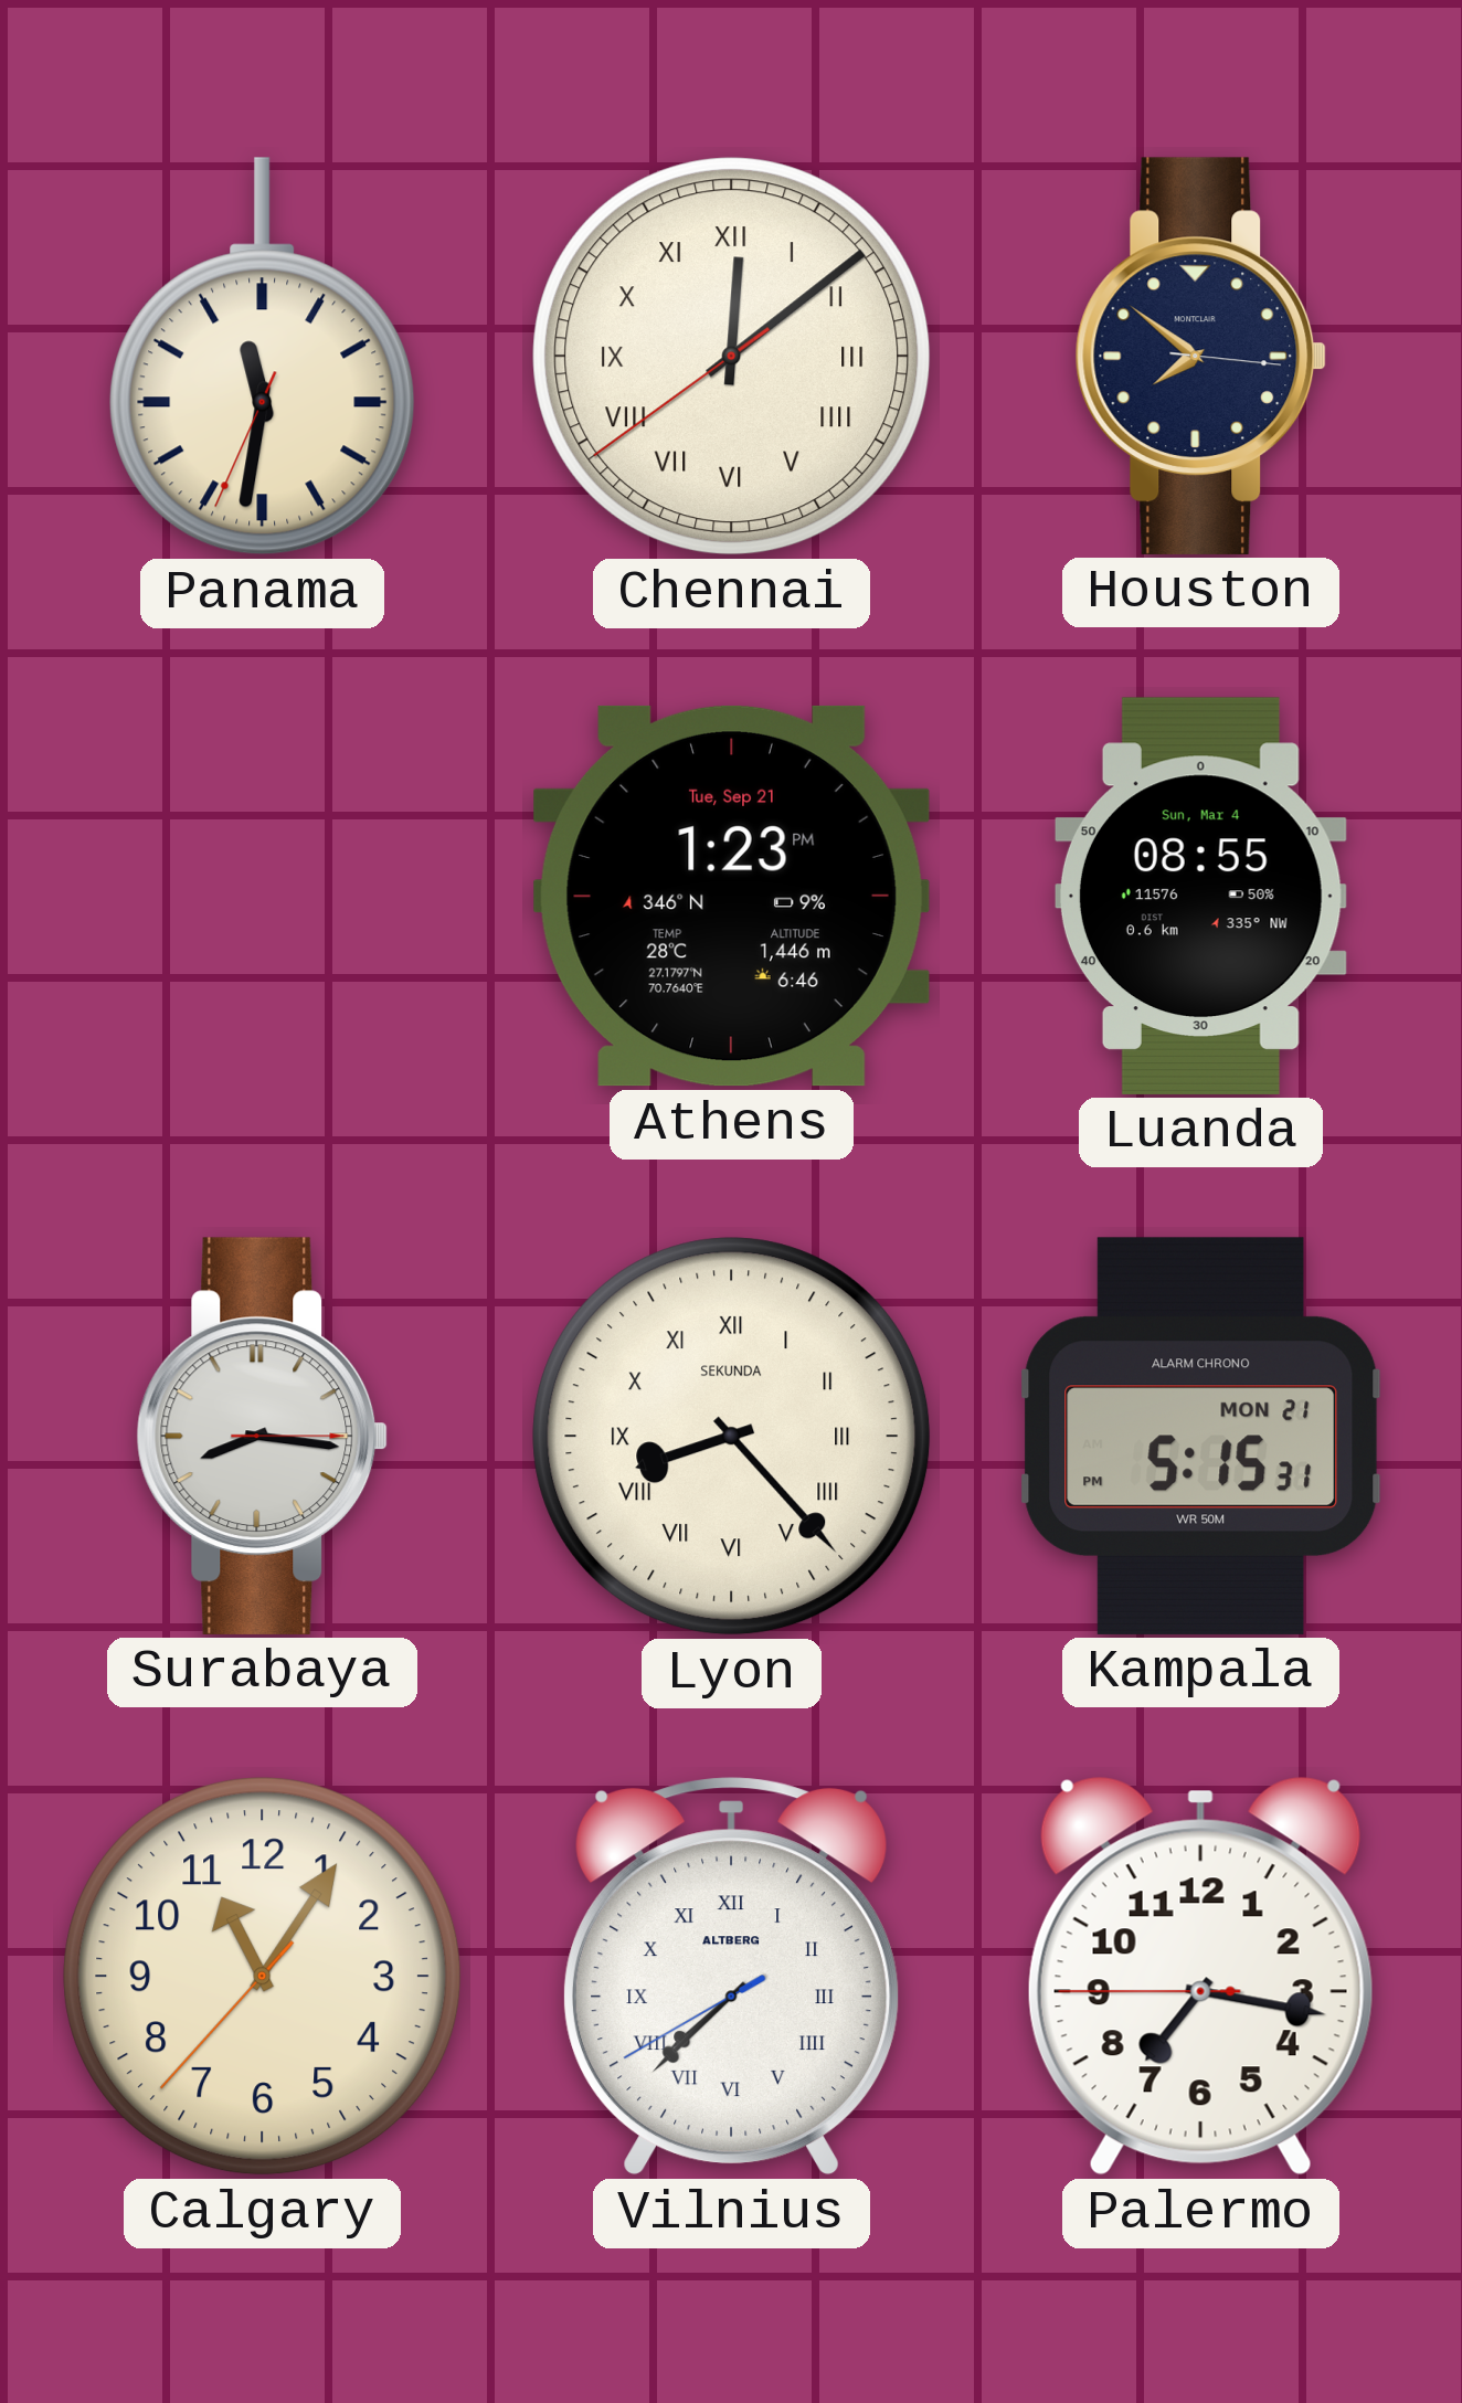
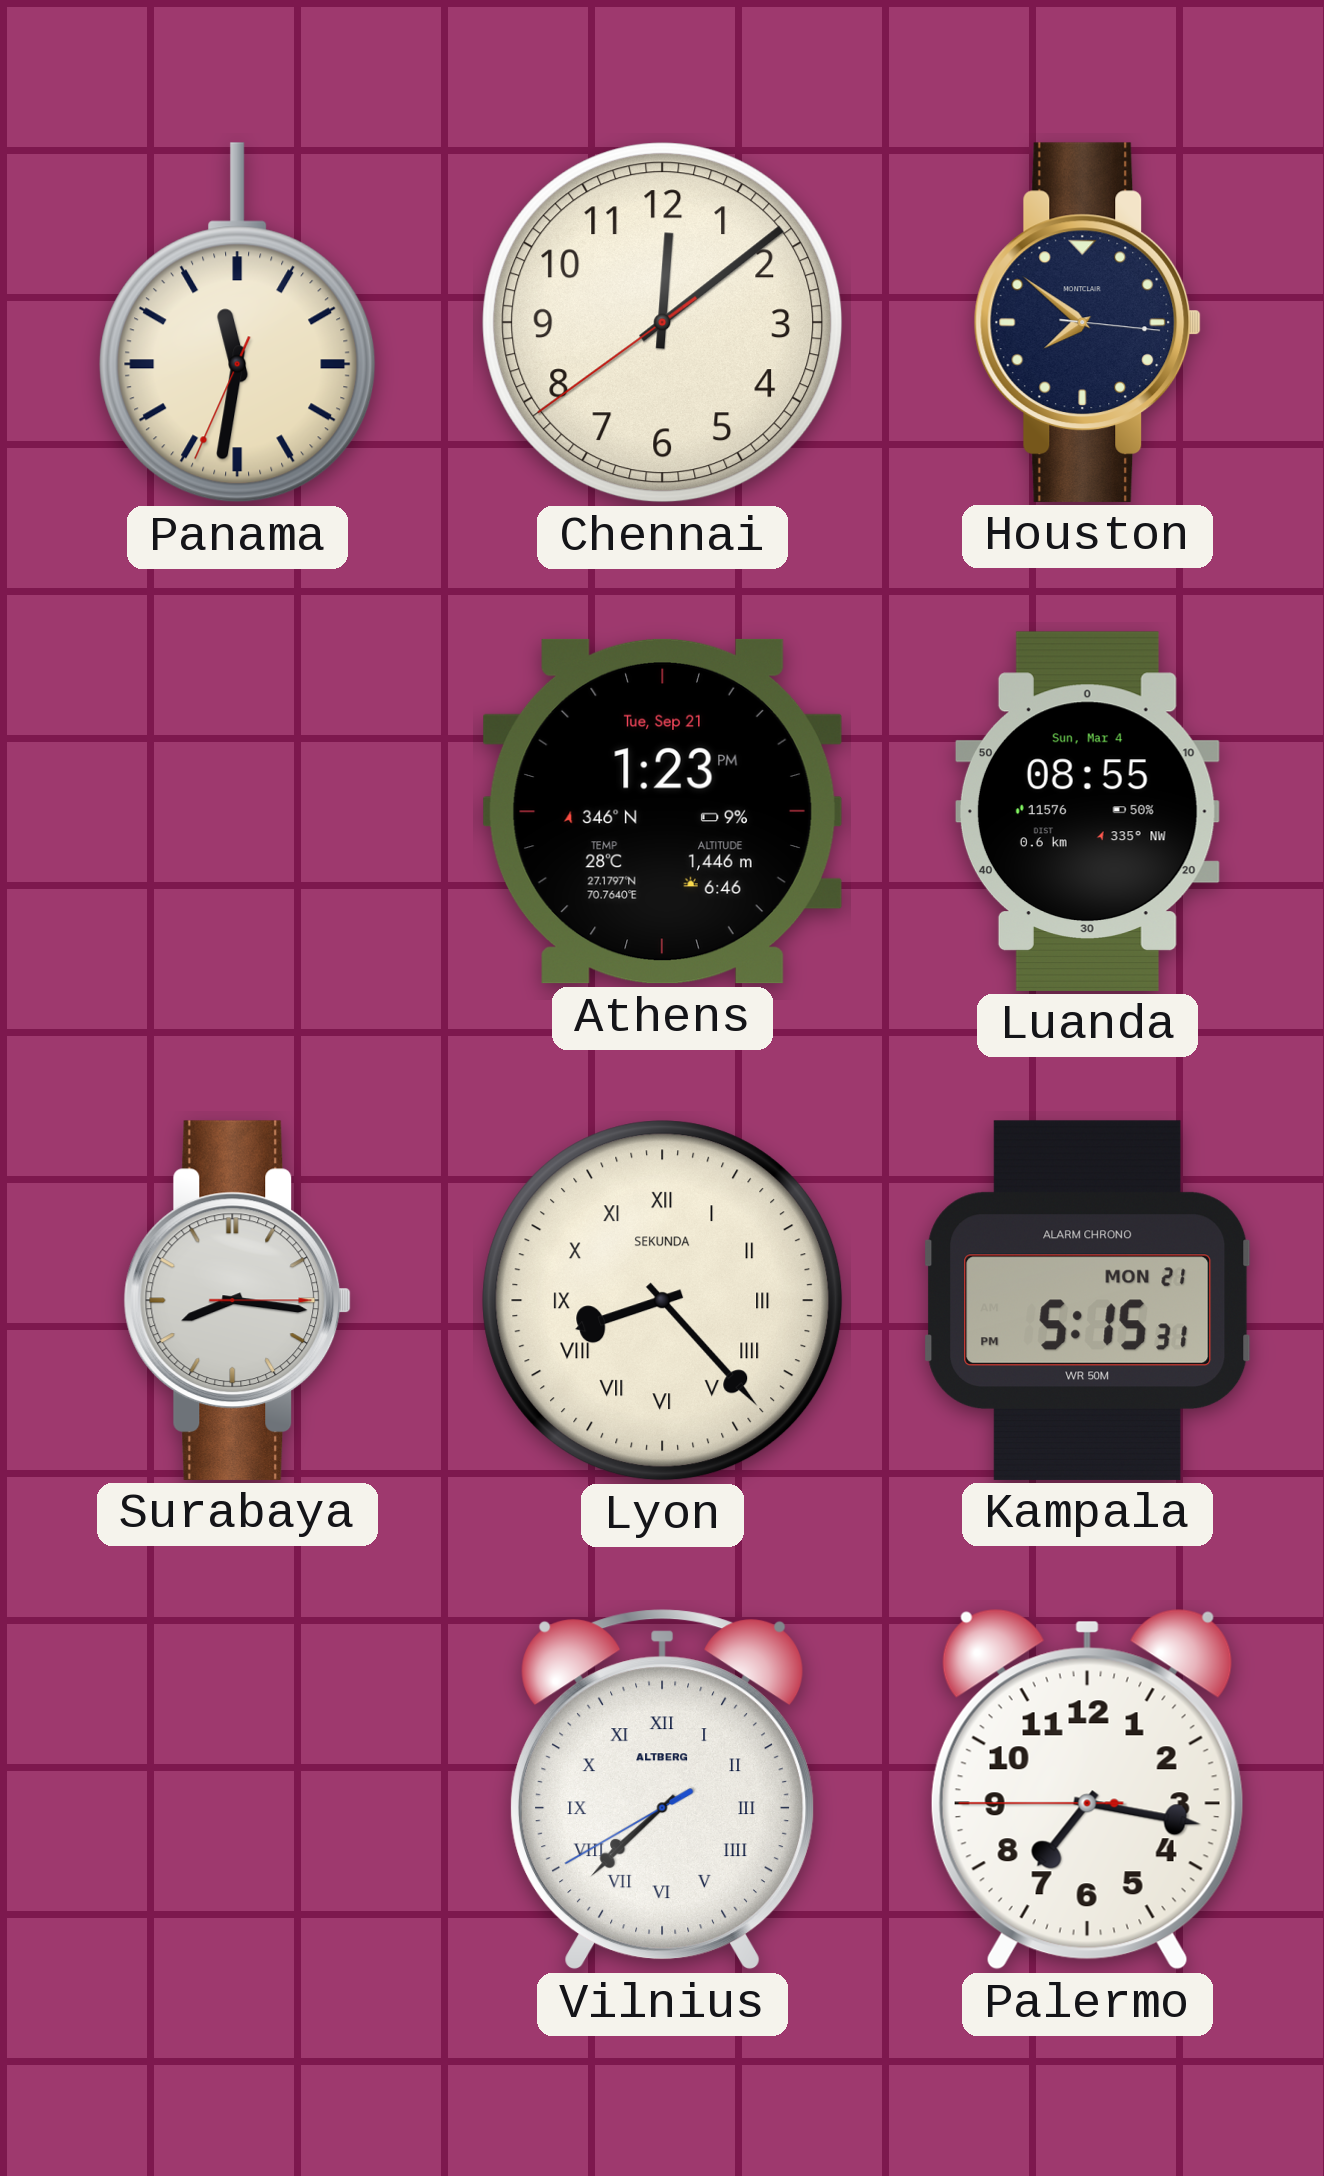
Chennai numerals: Roman -> Arabic
Calgary: 11:05 -> none
